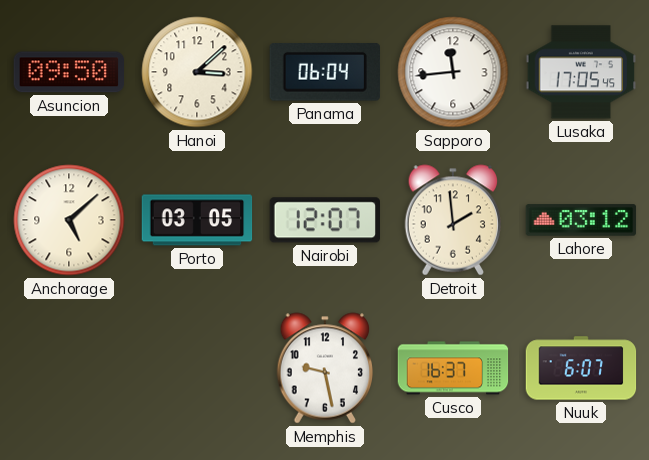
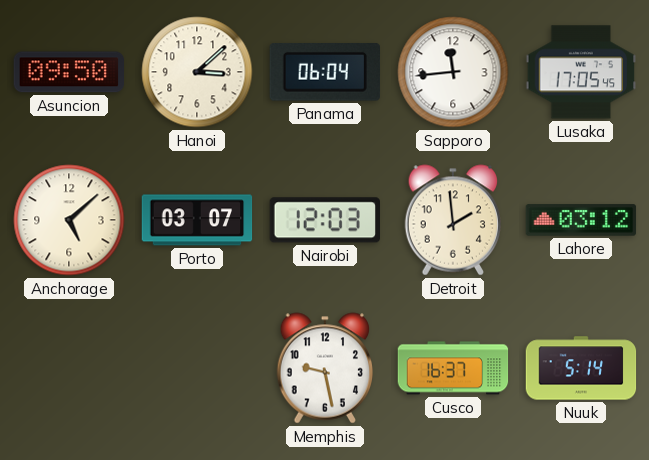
Porto: 03:05 -> 03:07
Nairobi: 12:07 -> 12:03
Nuuk: 6:07 -> 5:14
